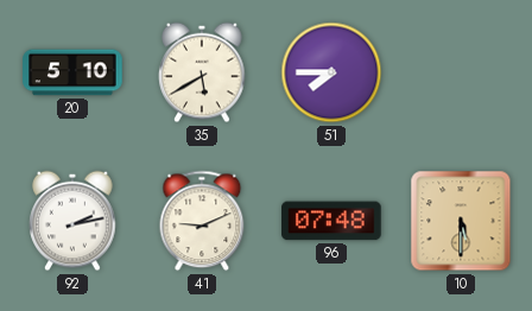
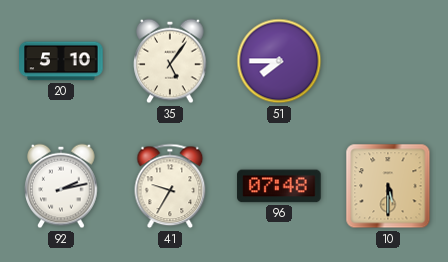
35: 5:40 -> 5:06
41: 9:11 -> 9:35
